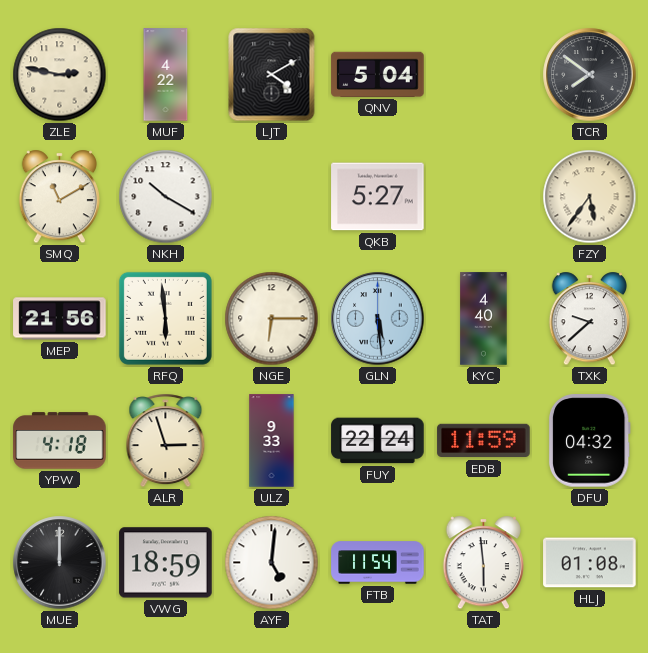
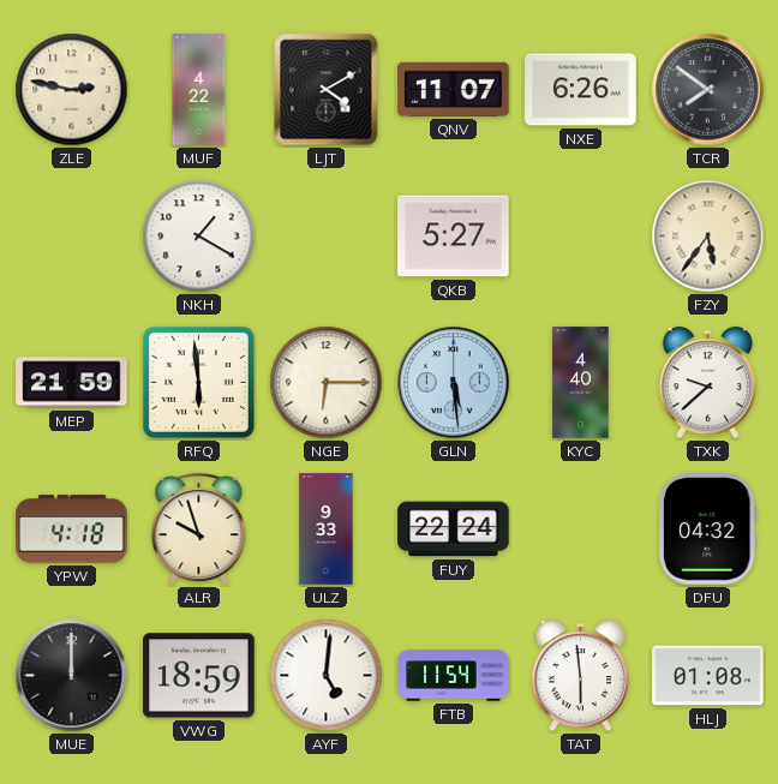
QNV: 5:04 -> 11:07
NXE: none -> 6:26
SMQ: 11:10 -> none
NKH: 10:20 -> 1:20
MEP: 21:56 -> 21:59
ALR: 2:57 -> 9:57
EDB: 11:59 -> none
